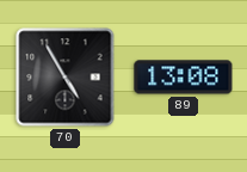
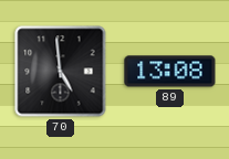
70: 4:55 -> 4:59
